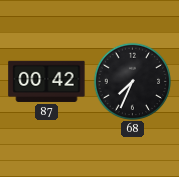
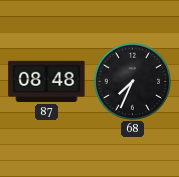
87: 00:42 -> 08:48
